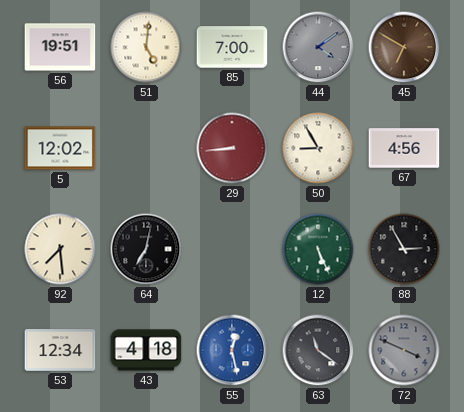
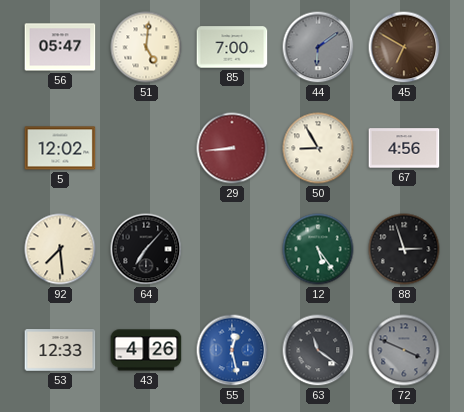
56: 19:51 -> 05:47
44: 4:09 -> 6:09
64: 7:02 -> 7:07
12: 5:26 -> 5:24
88: 2:55 -> 2:57
53: 12:34 -> 12:33
43: 4:18 -> 4:26
